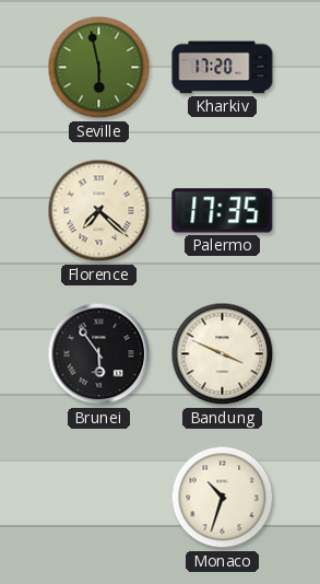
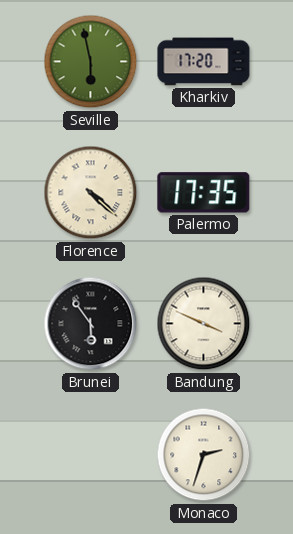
Florence: 7:22 -> 4:22
Monaco: 10:33 -> 2:33
